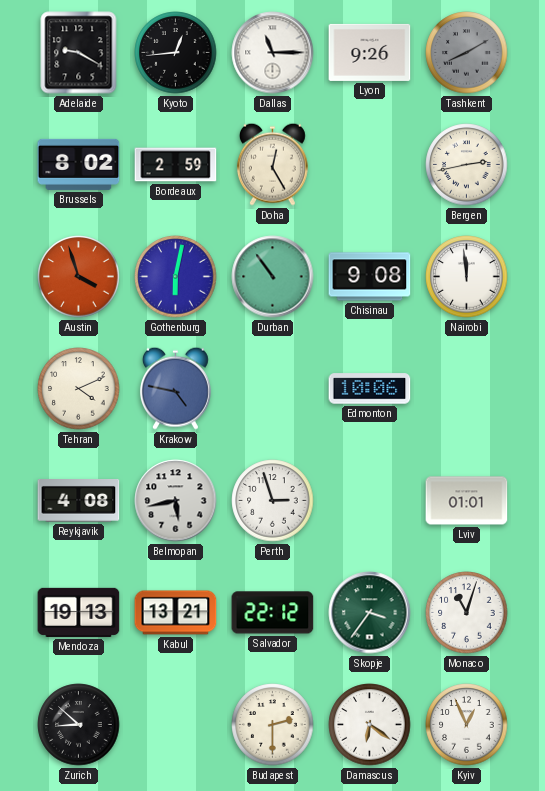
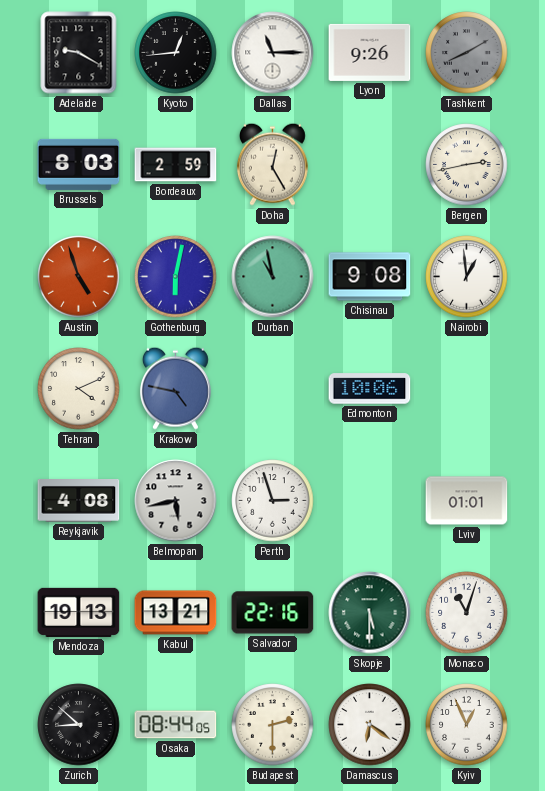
Brussels: 8:02 -> 8:03
Austin: 3:57 -> 4:57
Durban: 10:54 -> 10:58
Nairobi: 11:59 -> 12:59
Salvador: 22:12 -> 22:16
Skopje: 3:36 -> 5:30
Osaka: none -> 08:44
